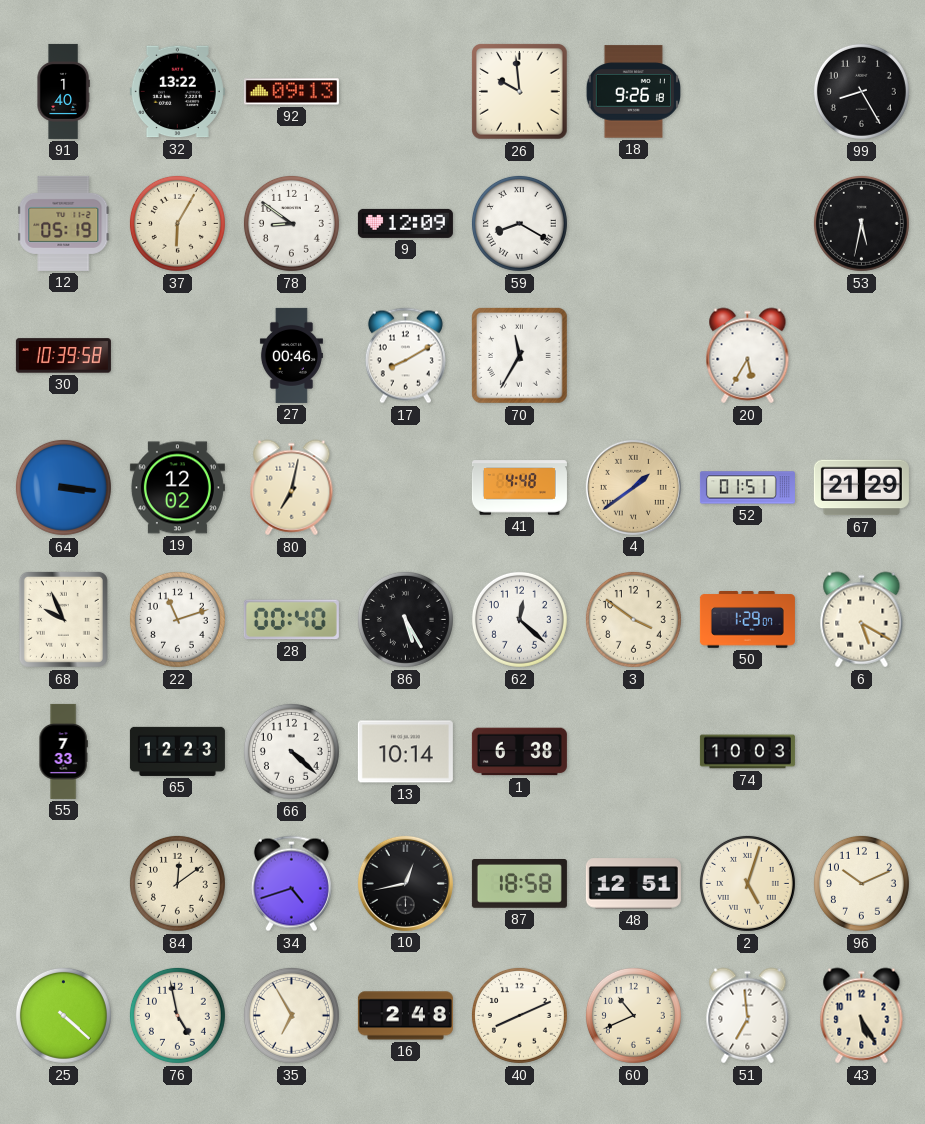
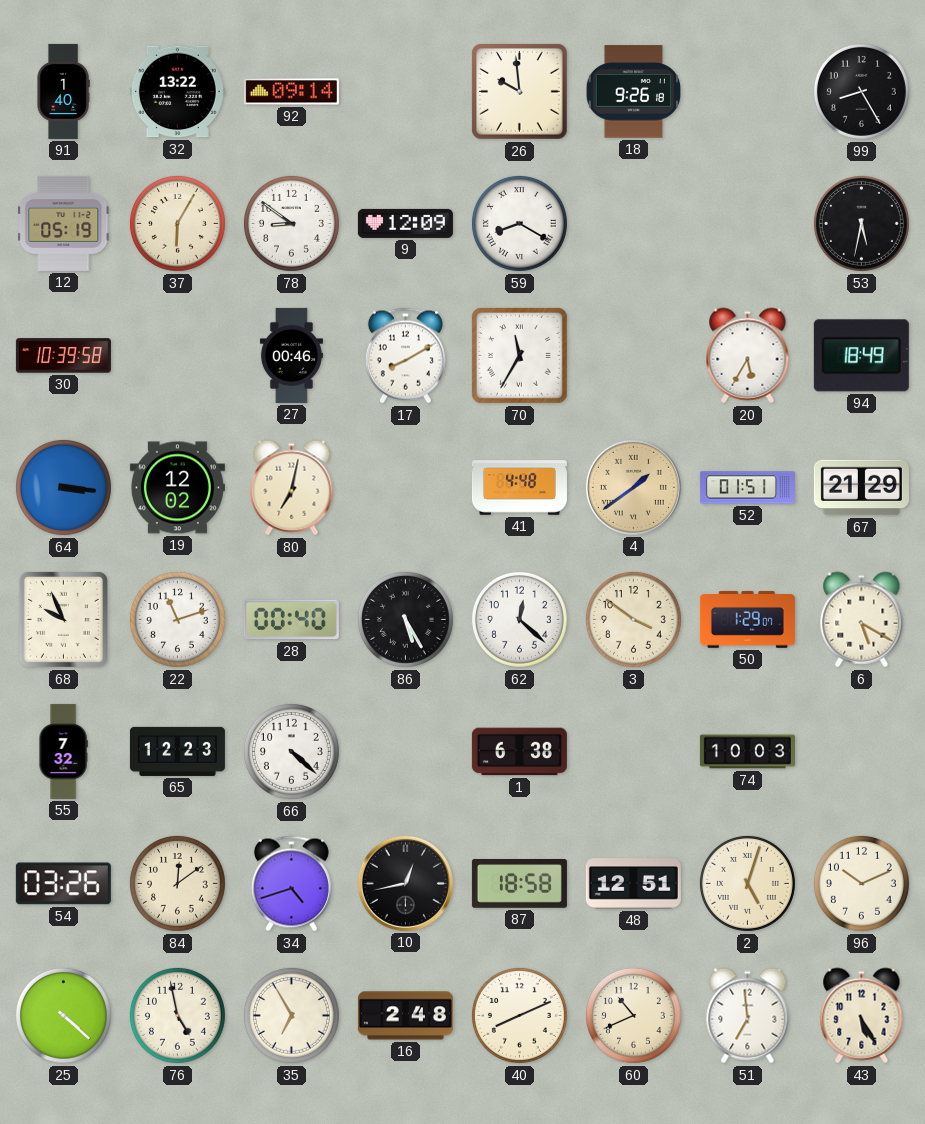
92: 09:13 -> 09:14
94: none -> 18:49
55: 7:33 -> 7:32
13: 10:14 -> none
54: none -> 03:26
